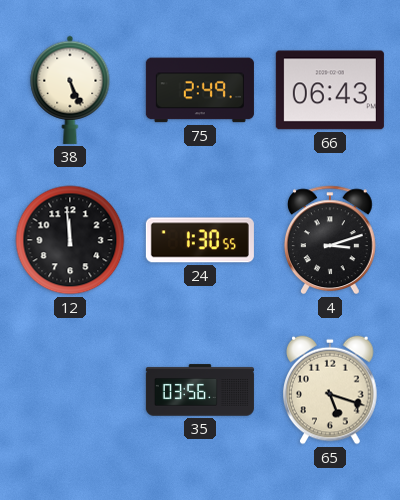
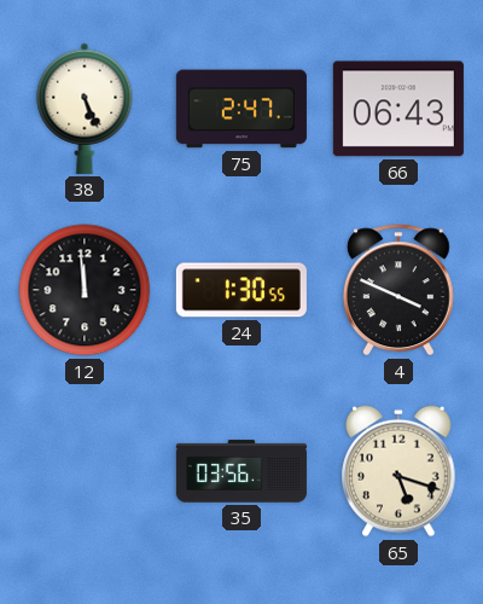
75: 2:49 -> 2:47
4: 3:12 -> 3:49
